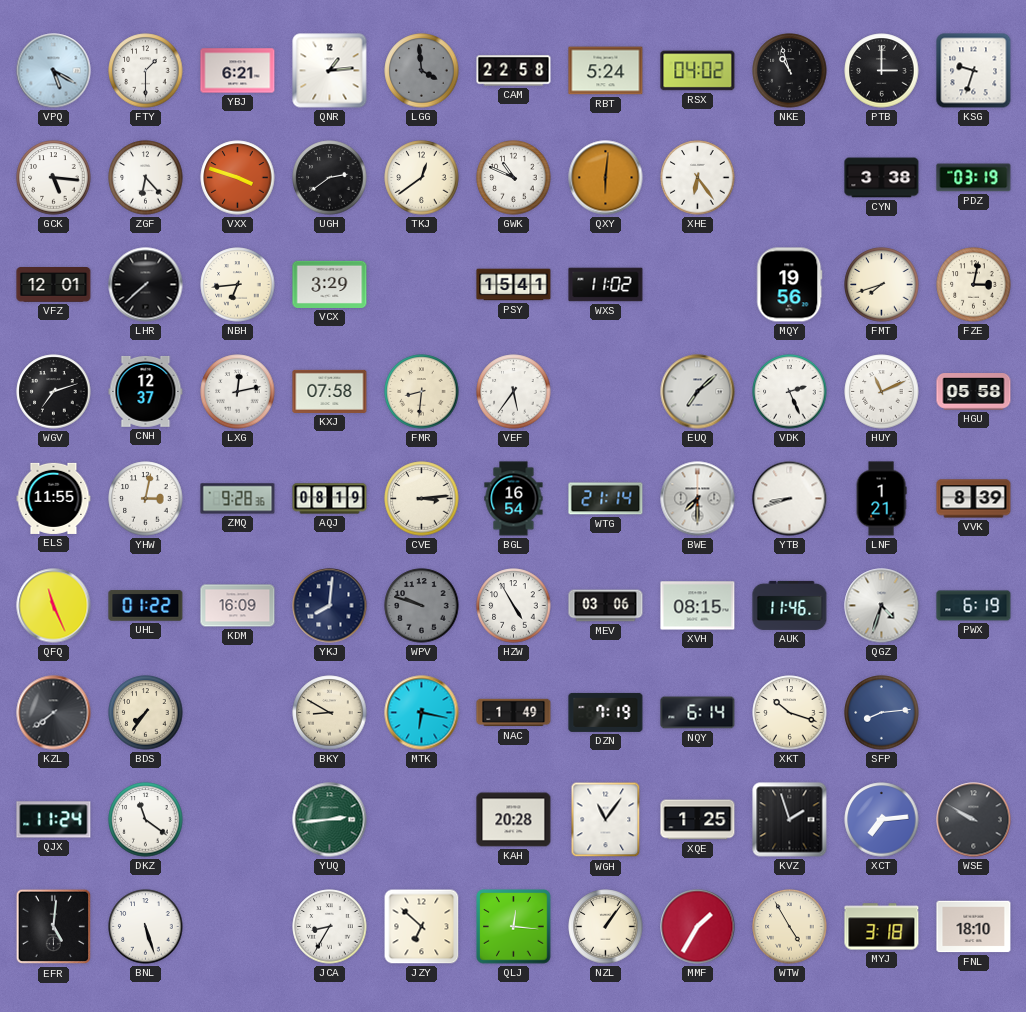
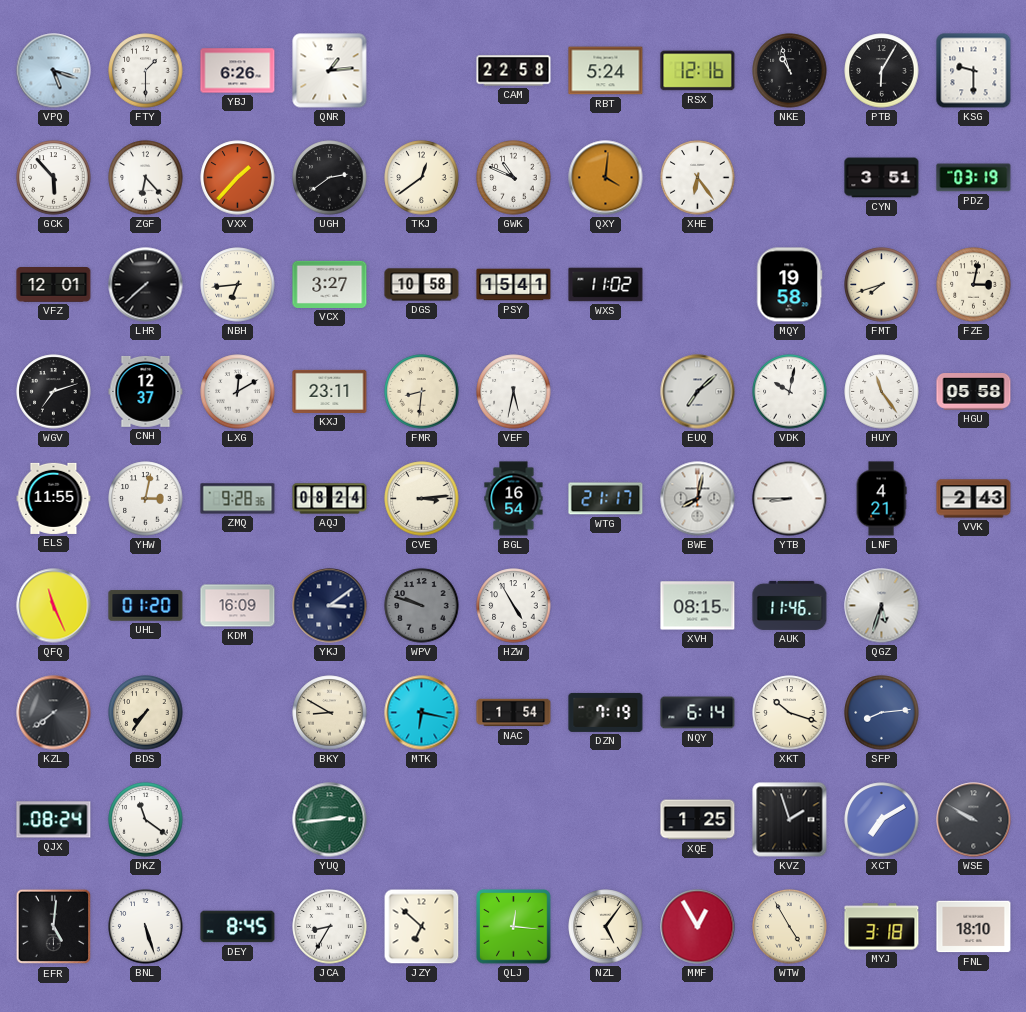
VPQ: 5:20 -> 5:18
YBJ: 6:21 -> 6:26
LGG: 3:59 -> none
RSX: 04:02 -> 12:16
PTB: 3:00 -> 6:05
KSG: 9:33 -> 9:30
GCK: 5:16 -> 5:53
VXX: 3:48 -> 1:37
QXY: 6:01 -> 4:01
CYN: 3:38 -> 3:51
VCX: 3:29 -> 3:27
DGS: none -> 10:58
MQY: 19:56 -> 19:58
LXG: 12:13 -> 12:10
KXJ: 07:58 -> 23:11
VEF: 5:36 -> 5:32
VDK: 2:26 -> 10:02
HUY: 11:11 -> 11:24
AQJ: 08:19 -> 08:24
WTG: 21:14 -> 21:17
BWE: 7:30 -> 8:02
YTB: 8:42 -> 8:45
LNF: 1:21 -> 4:21
VVK: 8:39 -> 2:43
UHL: 01:22 -> 01:20
YKJ: 8:01 -> 3:09
MEV: 03:06 -> none
QGZ: 4:33 -> 5:33
PWX: 6:19 -> none
NAC: 1:49 -> 1:54
QJX: 11:24 -> 08:24
KAH: 20:28 -> none
WGH: 11:06 -> none
XCT: 7:14 -> 7:10
DEY: none -> 8:45
NZL: 1:06 -> 5:06
MMF: 1:35 -> 12:55
